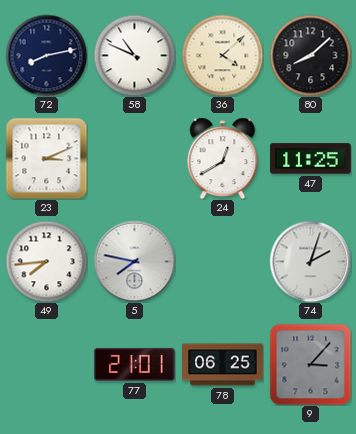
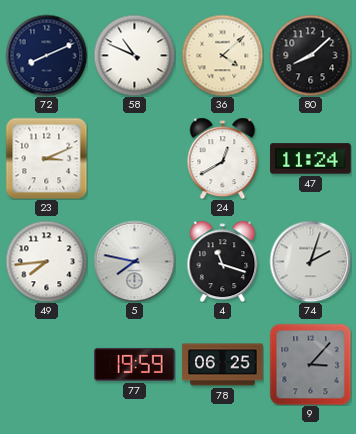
72: 8:13 -> 8:11
47: 11:25 -> 11:24
4: none -> 11:18
77: 21:01 -> 19:59
